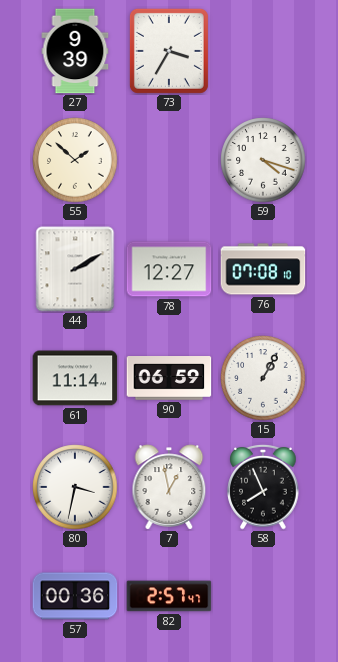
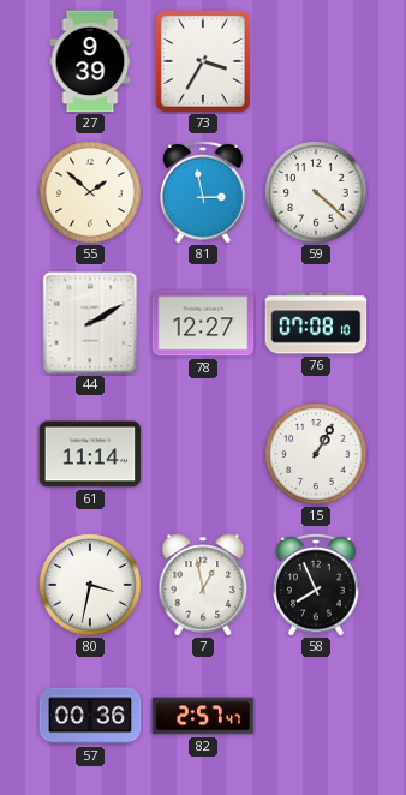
81: none -> 2:58
59: 4:18 -> 4:22
90: 06:59 -> none
